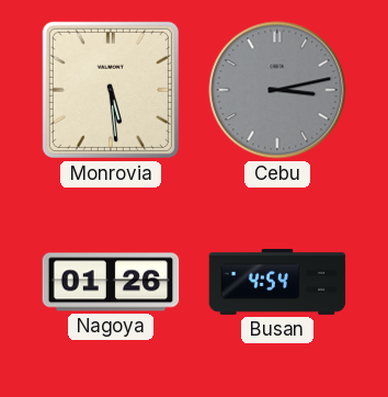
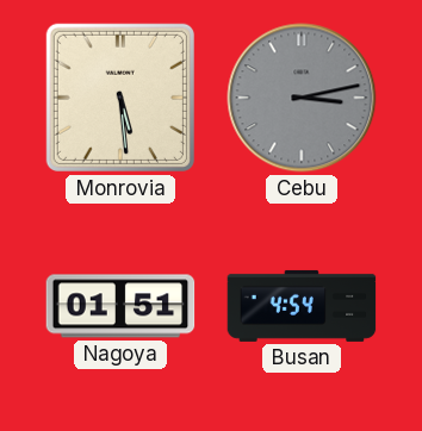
Nagoya: 01:26 -> 01:51
